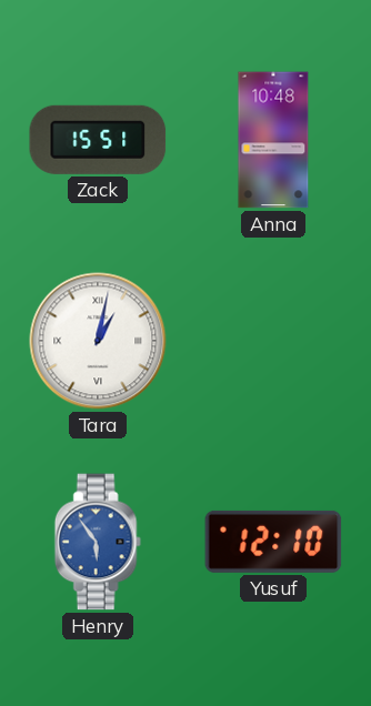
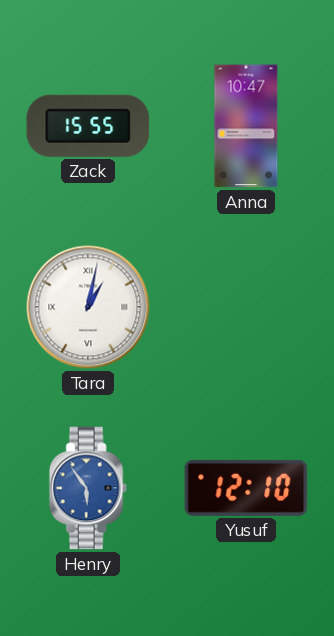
Zack: 15:51 -> 15:55
Anna: 10:48 -> 10:47
